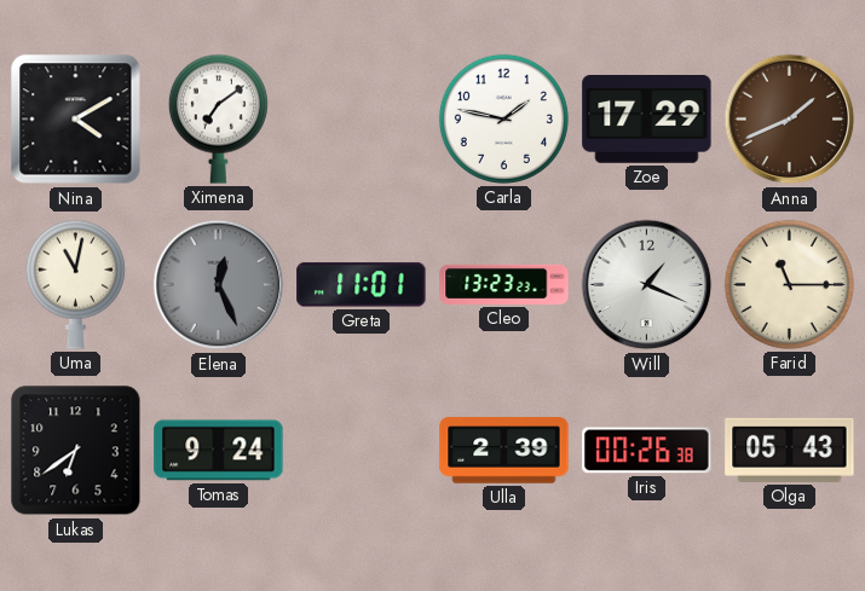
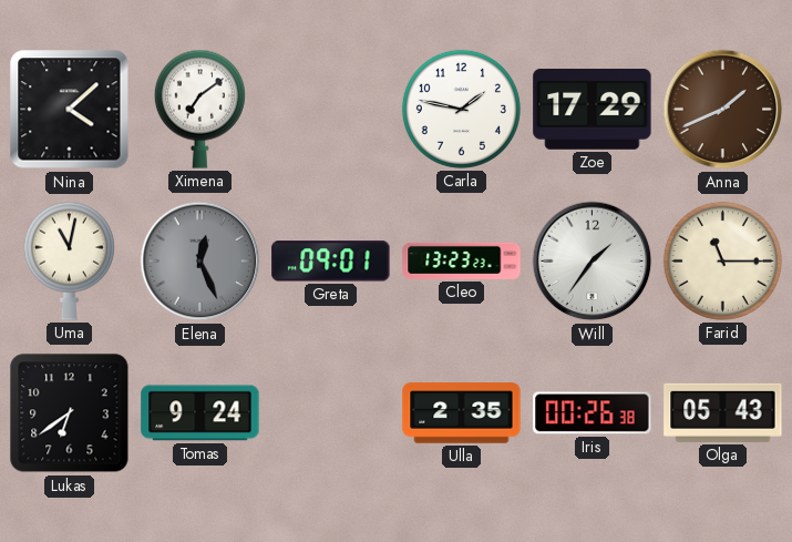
Nina: 4:10 -> 4:08
Greta: 11:01 -> 09:01
Will: 1:19 -> 1:36
Ulla: 2:39 -> 2:35
